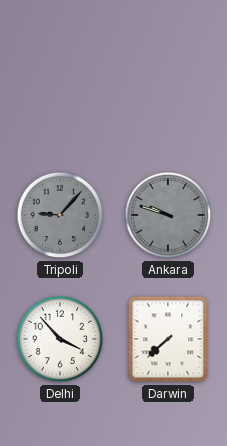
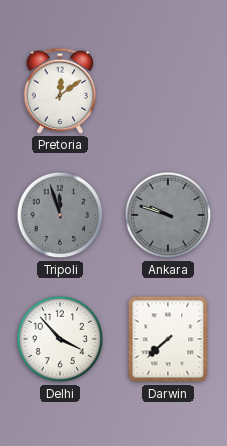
Pretoria: none -> 12:09
Tripoli: 9:07 -> 11:57
